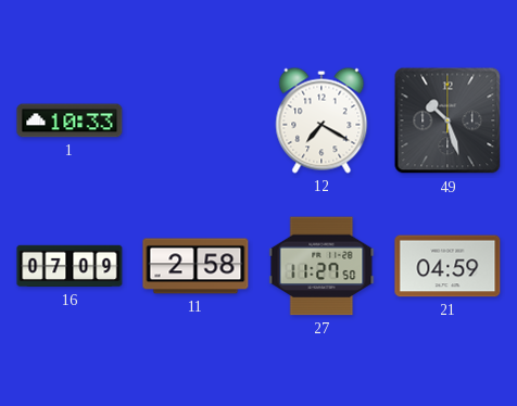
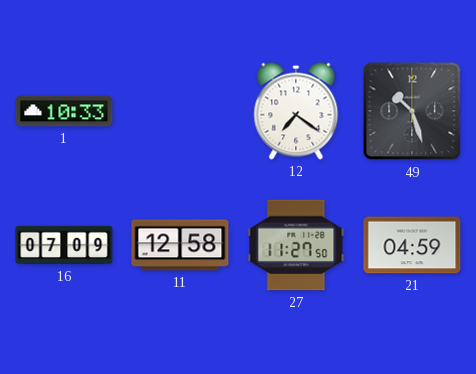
12: 7:20 -> 7:21
11: 2:58 -> 12:58
